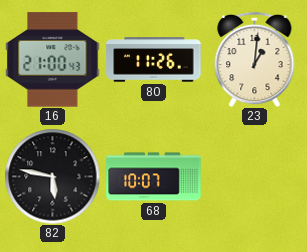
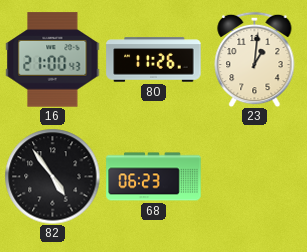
82: 5:47 -> 4:54
68: 10:07 -> 06:23
